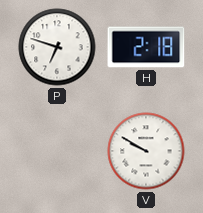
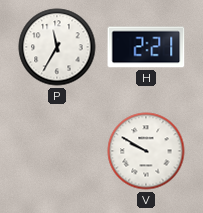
P: 6:48 -> 11:35
H: 2:18 -> 2:21
